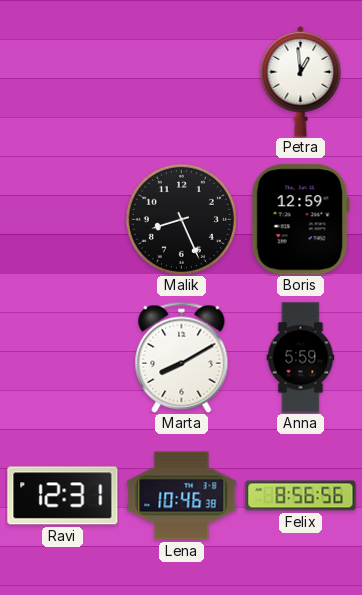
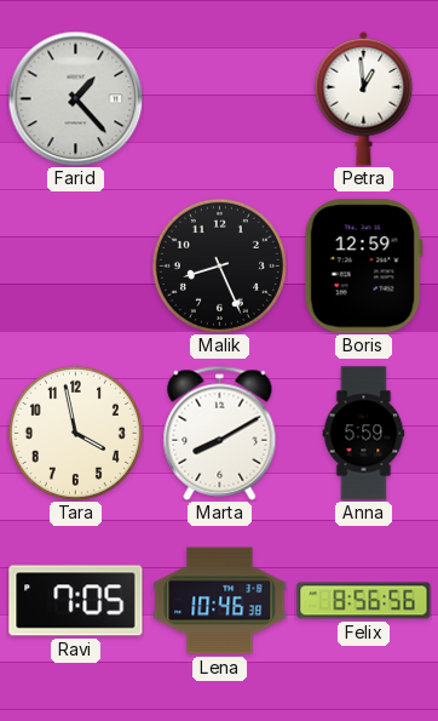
Farid: none -> 1:23
Tara: none -> 3:58
Ravi: 12:31 -> 7:05
